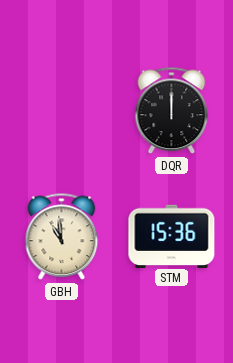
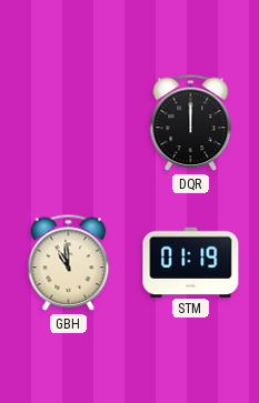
STM: 15:36 -> 01:19
